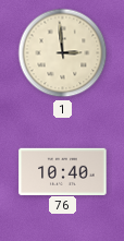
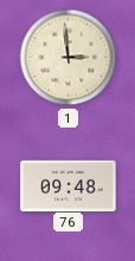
76: 10:40 -> 09:48
